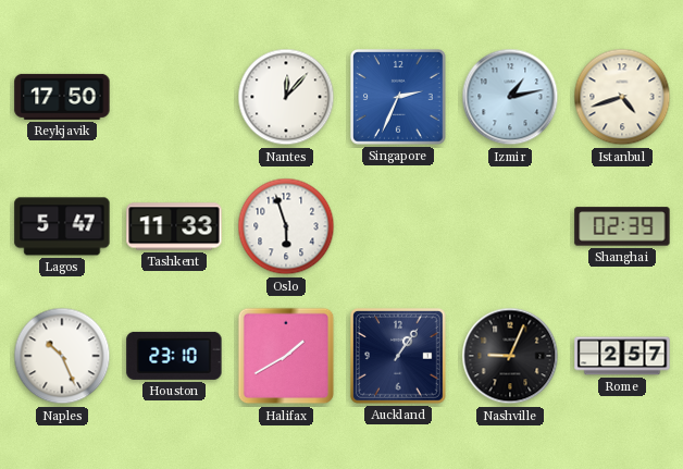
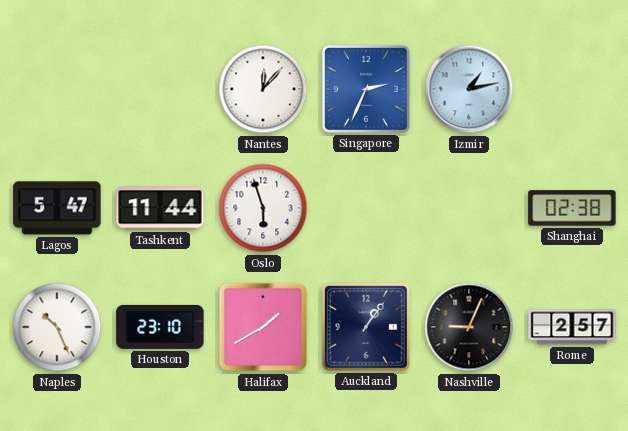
Reykjavik: 17:50 -> none
Istanbul: 4:42 -> none
Tashkent: 11:33 -> 11:44
Shanghai: 02:39 -> 02:38
